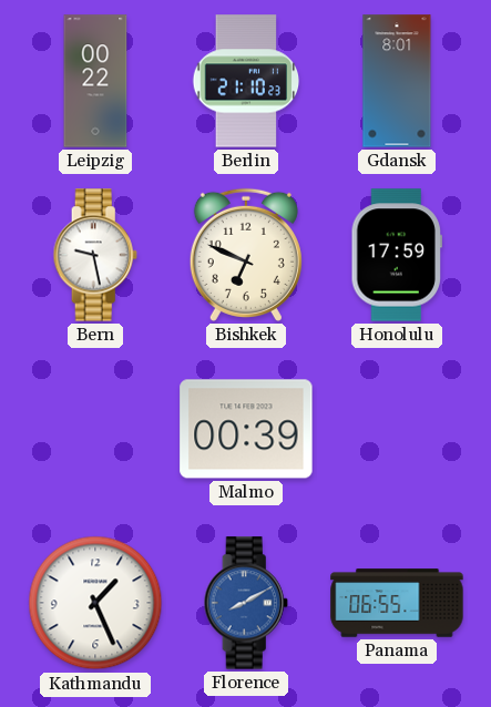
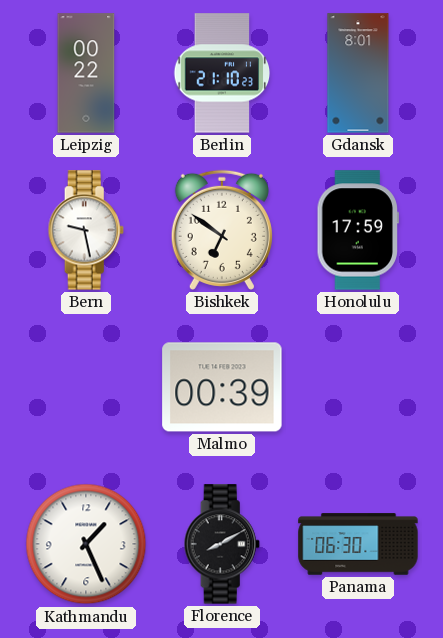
Bishkek: 6:49 -> 6:51
Florence dial: blue -> black
Panama: 06:55 -> 06:30
